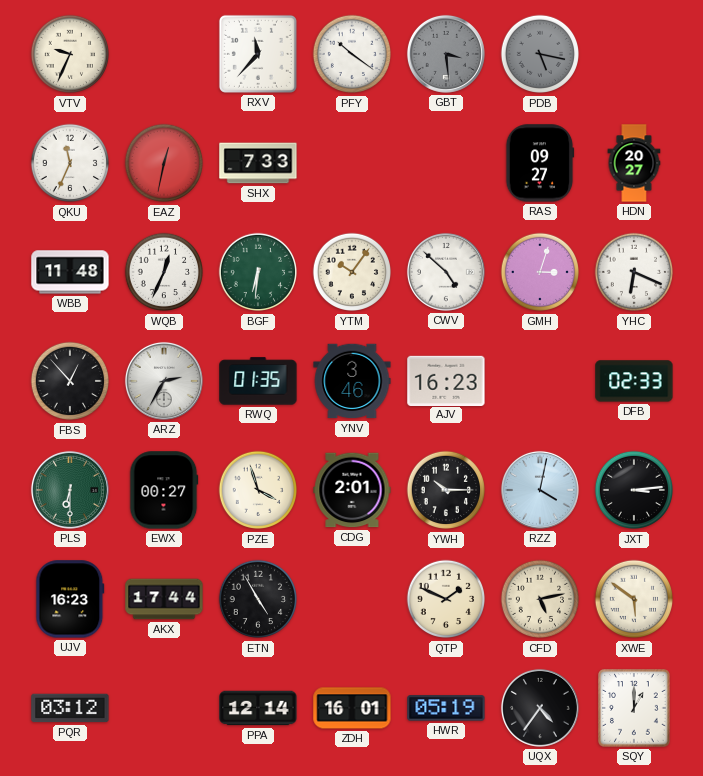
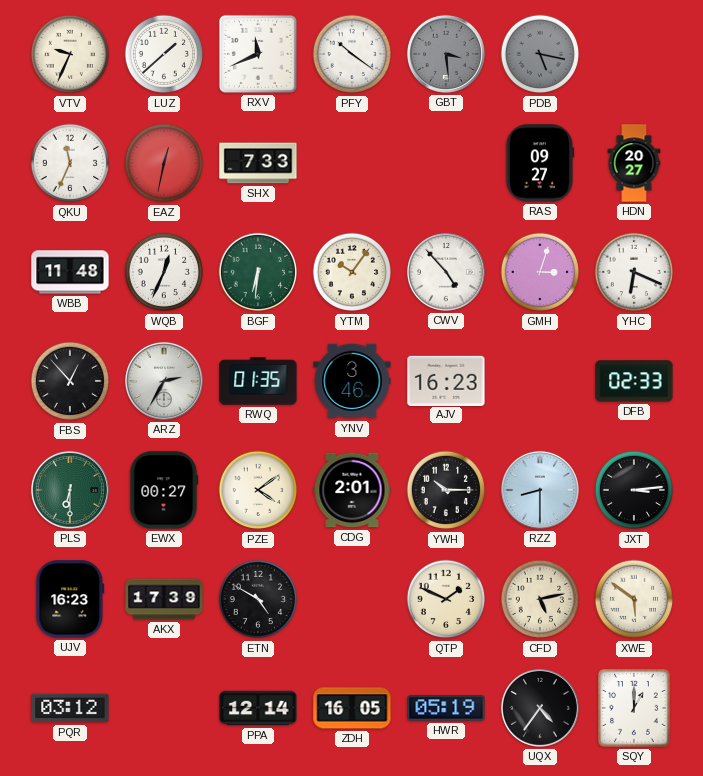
LUZ: none -> 1:38
RXV: 11:37 -> 11:41
CWV: 4:52 -> 4:53
PZE: 3:57 -> 4:09
RZZ: 4:02 -> 8:30
AKX: 17:44 -> 17:39
ETN: 4:55 -> 4:50
ZDH: 16:01 -> 16:05
